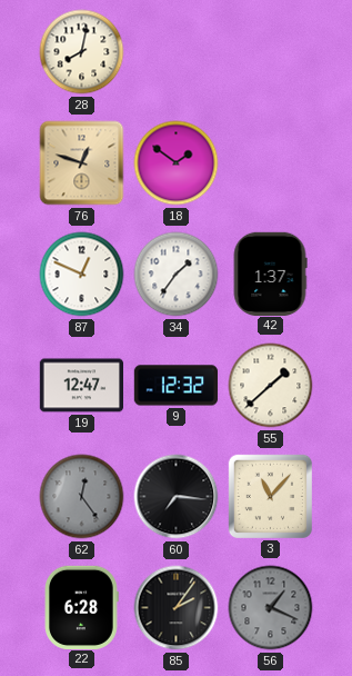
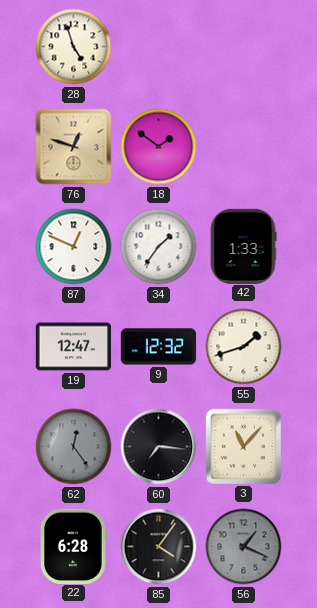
28: 8:02 -> 4:57
42: 1:37 -> 1:33
55: 1:38 -> 1:42
85: 2:06 -> 4:06
